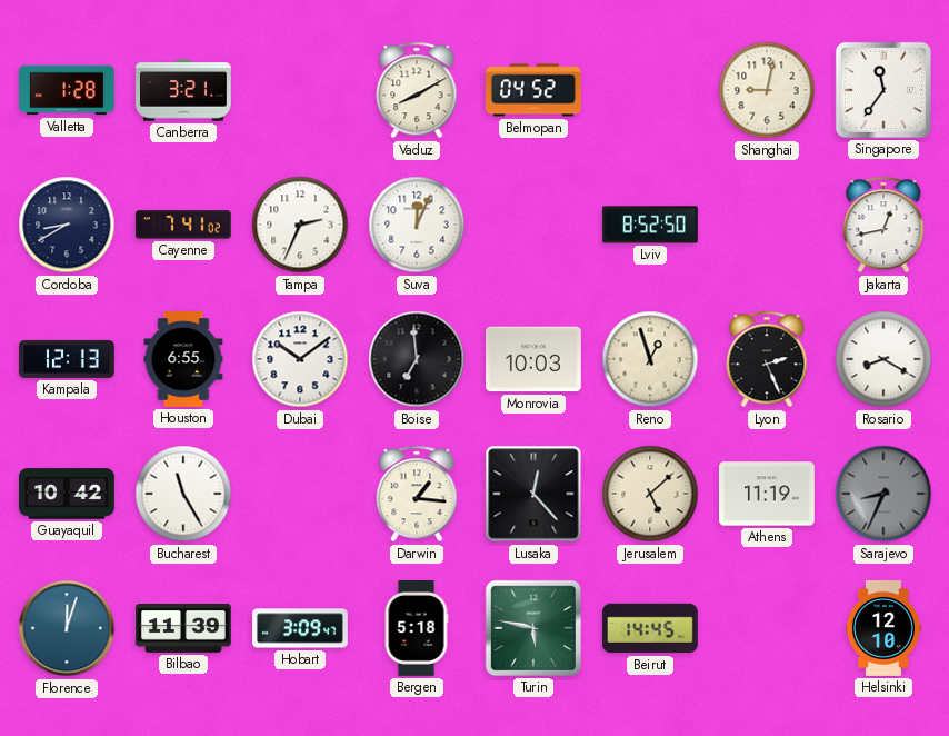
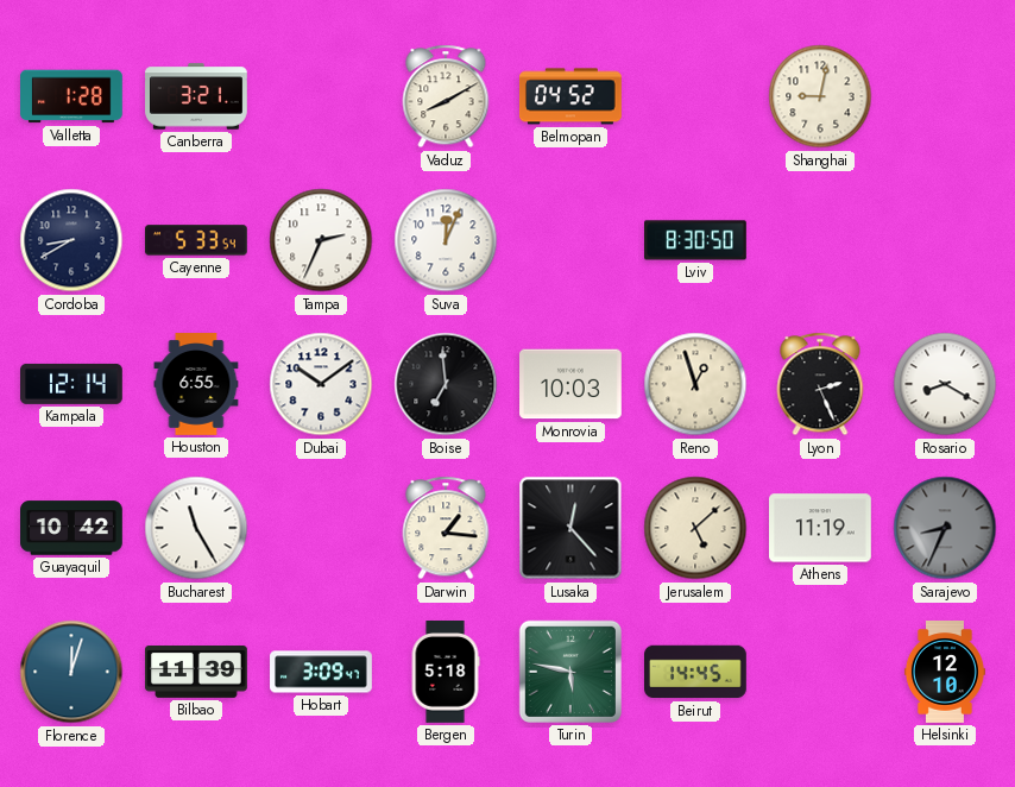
Singapore: 11:36 -> none
Cayenne: 7:41 -> 5:33
Lviv: 8:52 -> 8:30
Jakarta: 12:43 -> none
Kampala: 12:13 -> 12:14
